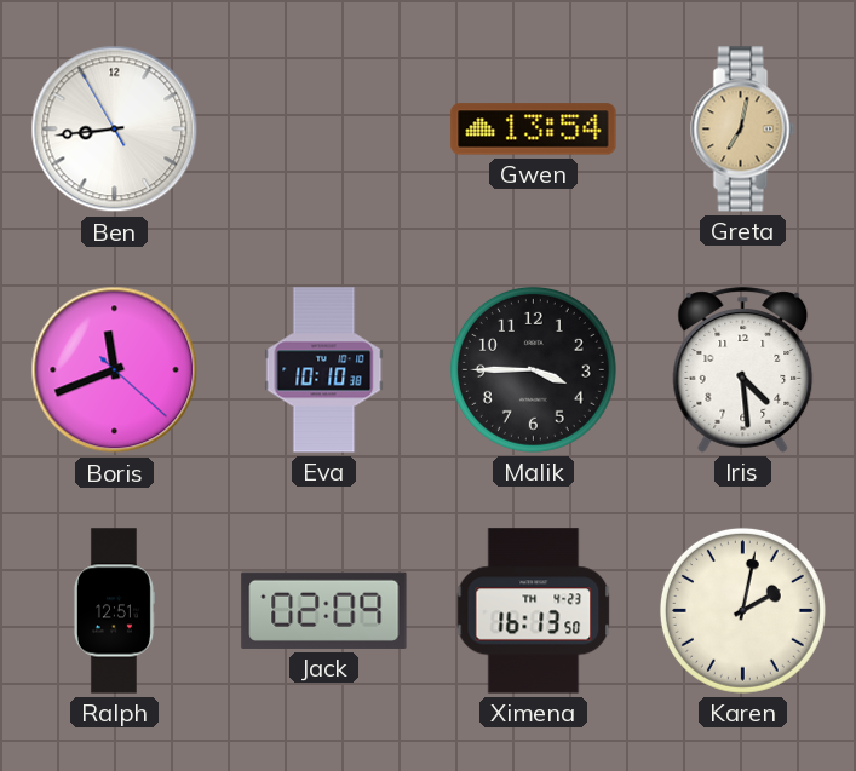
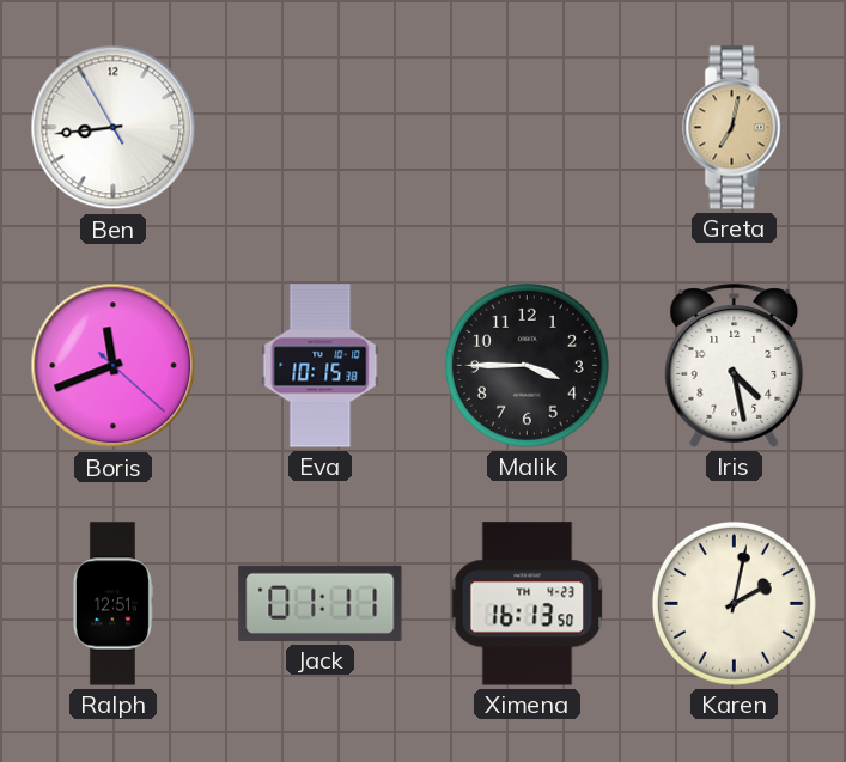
Gwen: 13:54 -> none
Eva: 10:10 -> 10:15
Iris: 4:29 -> 4:28
Jack: 02:09 -> 01:11
